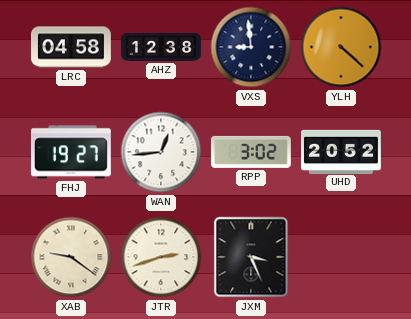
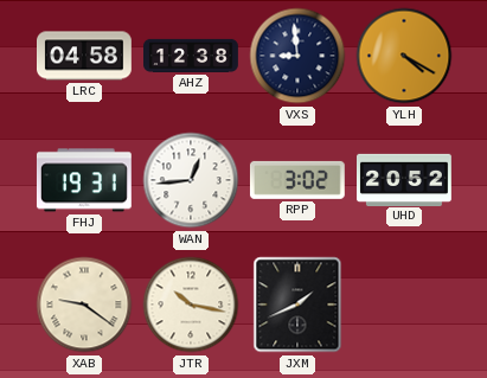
YLH: 4:22 -> 4:20
FHJ: 19:27 -> 19:31
JTR: 2:42 -> 10:17
JXM: 3:26 -> 1:41
